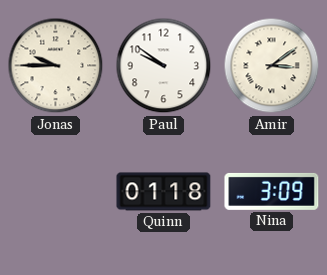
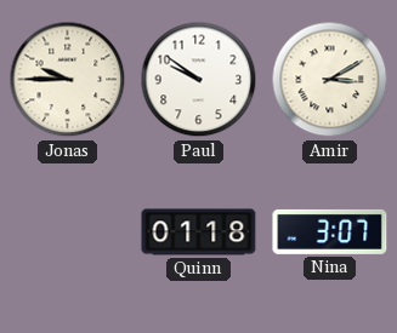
Amir: 3:09 -> 3:10
Nina: 3:09 -> 3:07
